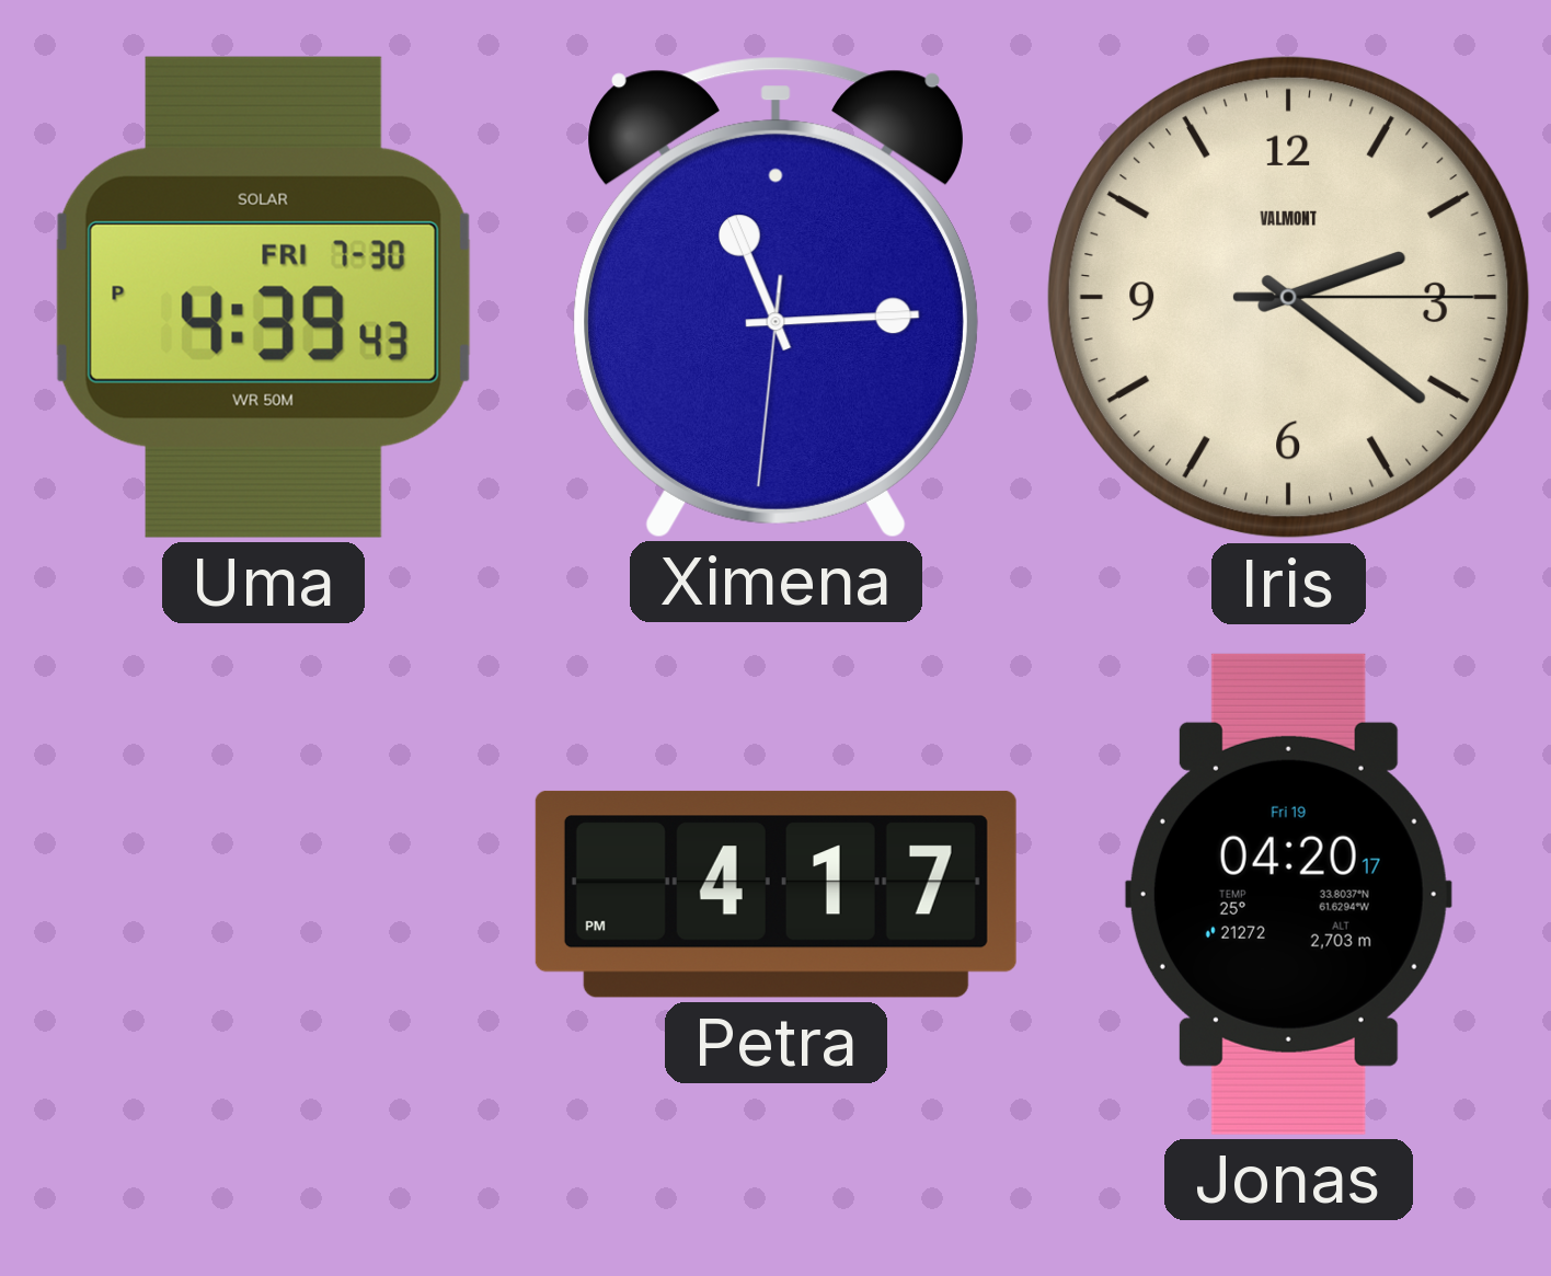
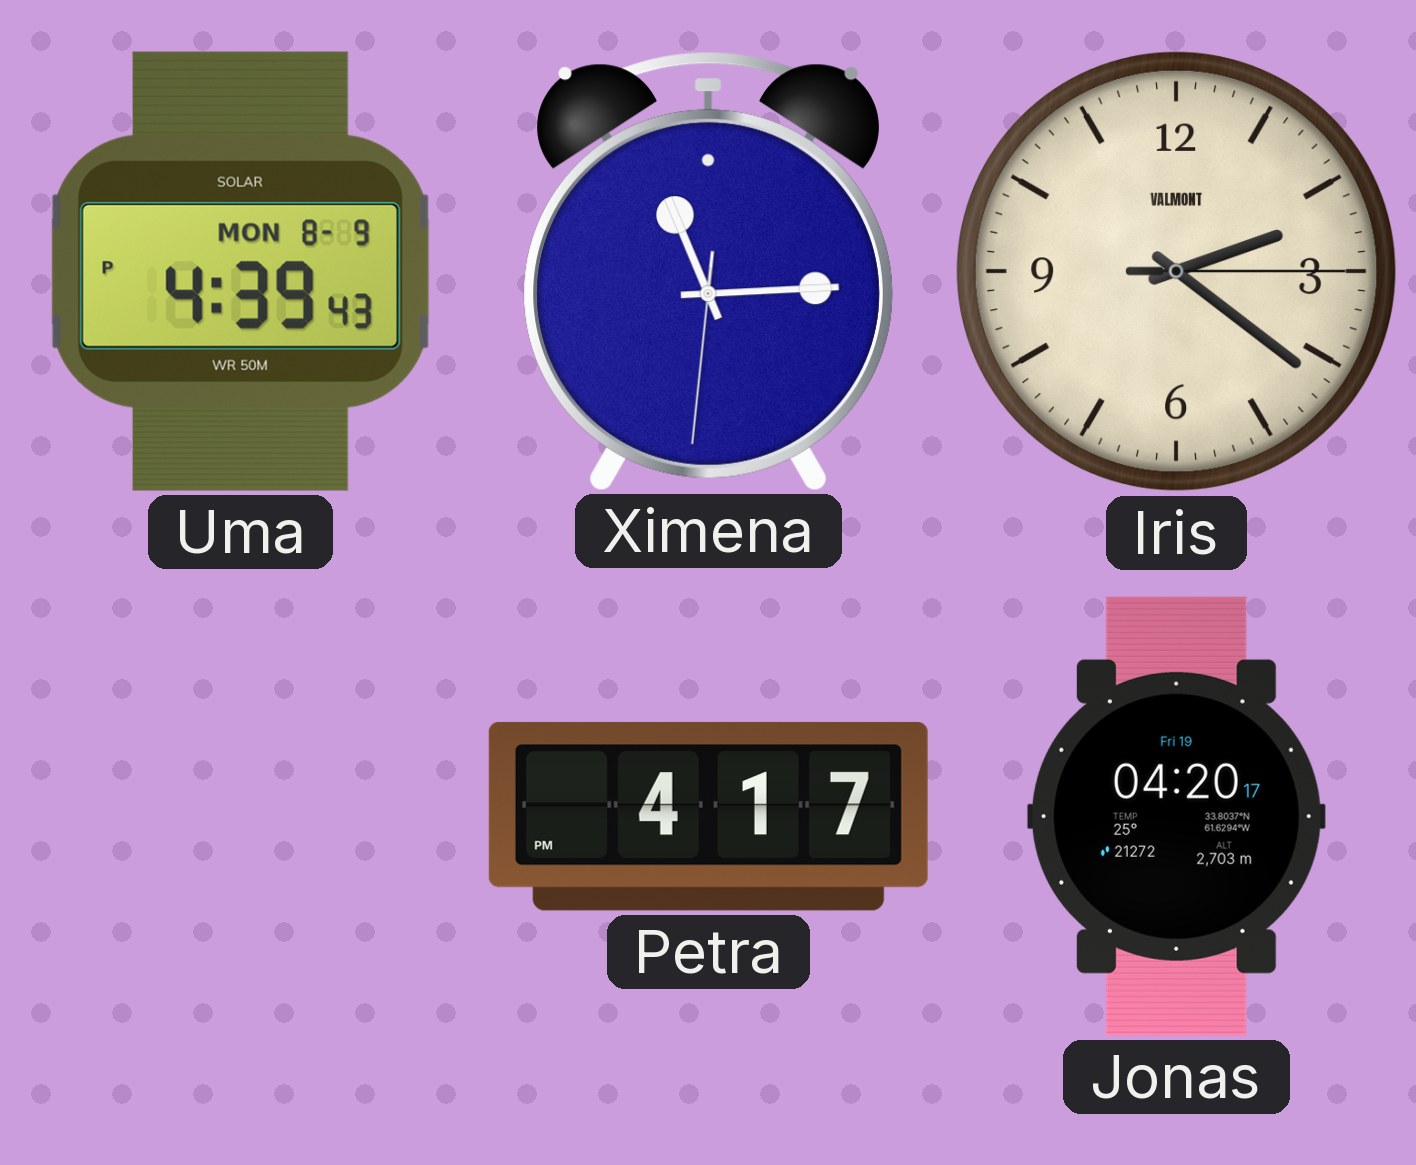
Uma date: FRI 7-30 -> MON 8-9
